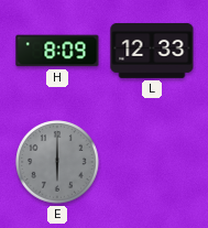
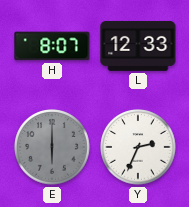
H: 8:09 -> 8:07
Y: none -> 2:34
